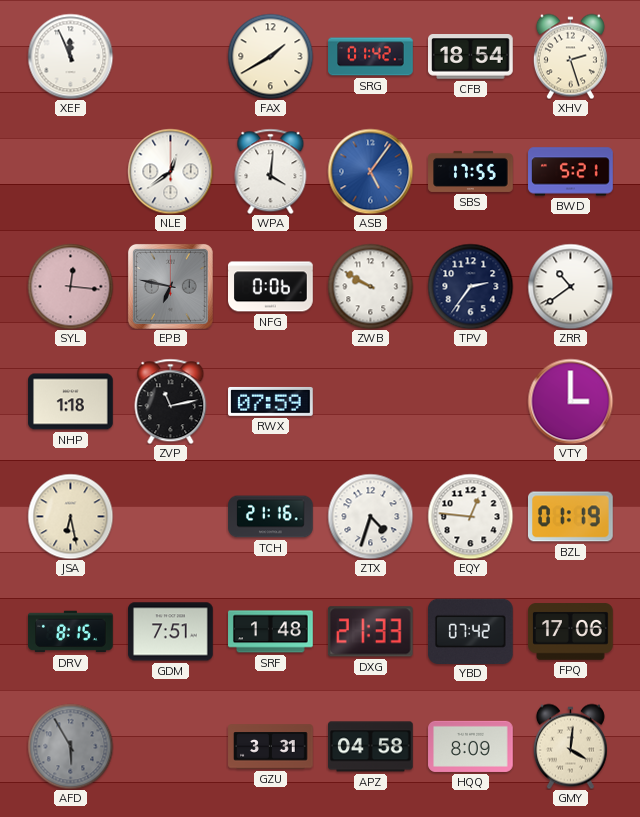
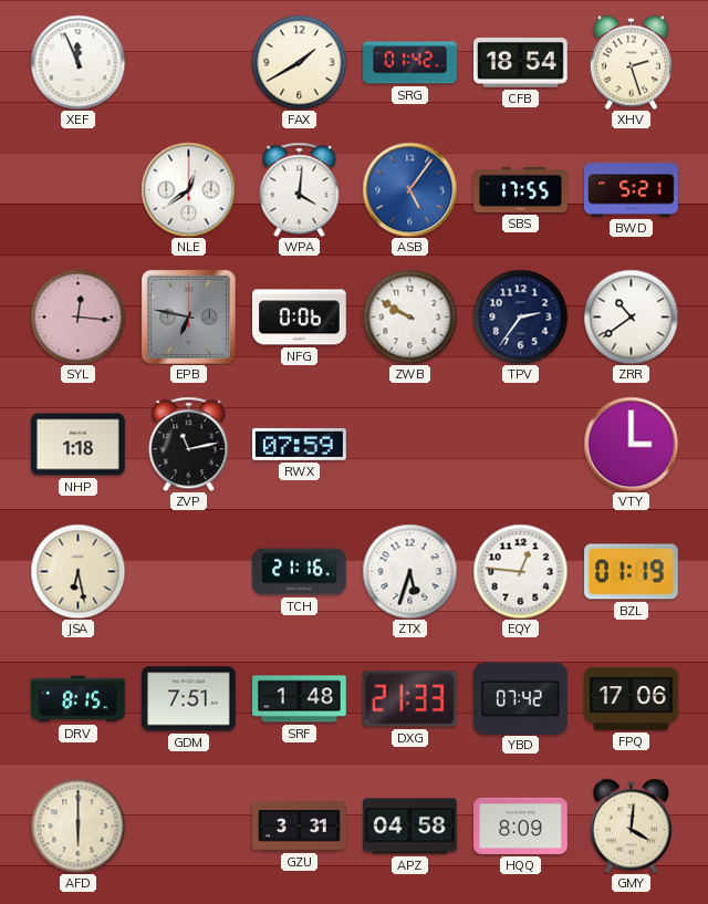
ZTX: 4:33 -> 5:33
AFD: 5:55 -> 6:00
AFD dial: grey -> cream
